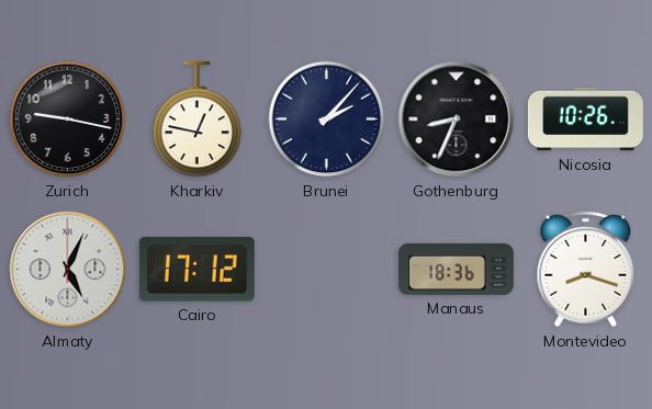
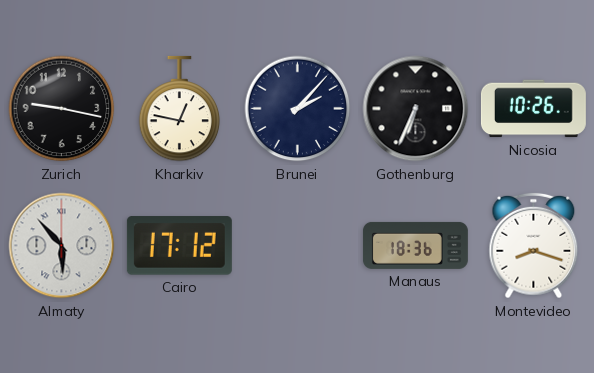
Gothenburg: 8:34 -> 6:34
Almaty: 5:04 -> 5:53
